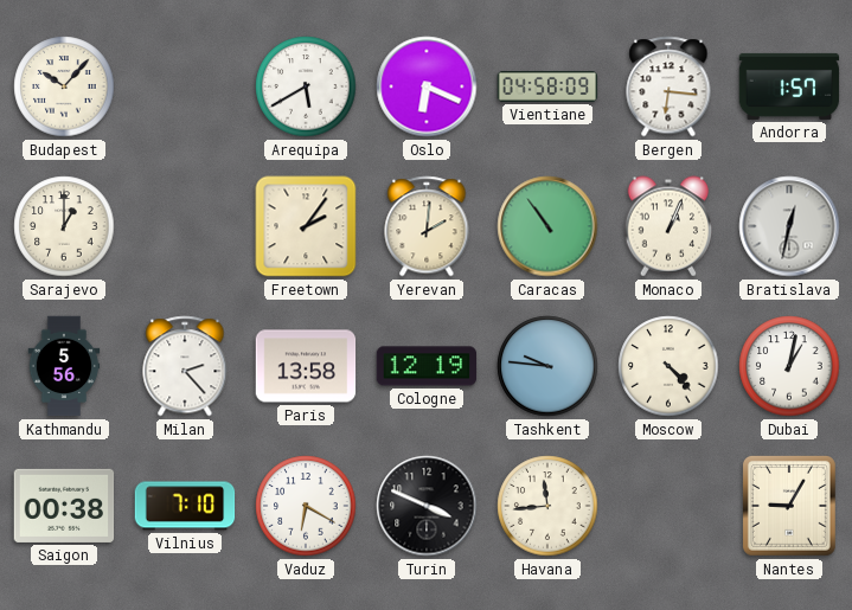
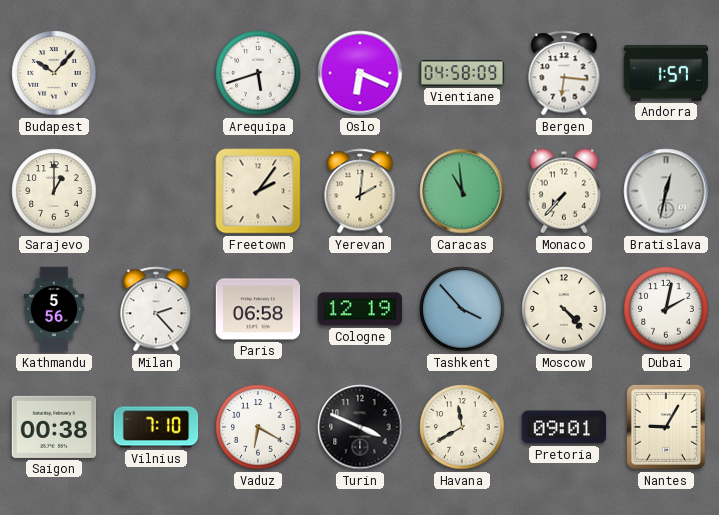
Arequipa: 5:40 -> 5:42
Caracas: 10:54 -> 10:59
Monaco: 1:04 -> 7:37
Paris: 13:58 -> 06:58
Tashkent: 9:46 -> 3:53
Dubai: 1:02 -> 2:02
Havana: 11:44 -> 11:40
Pretoria: none -> 09:01
